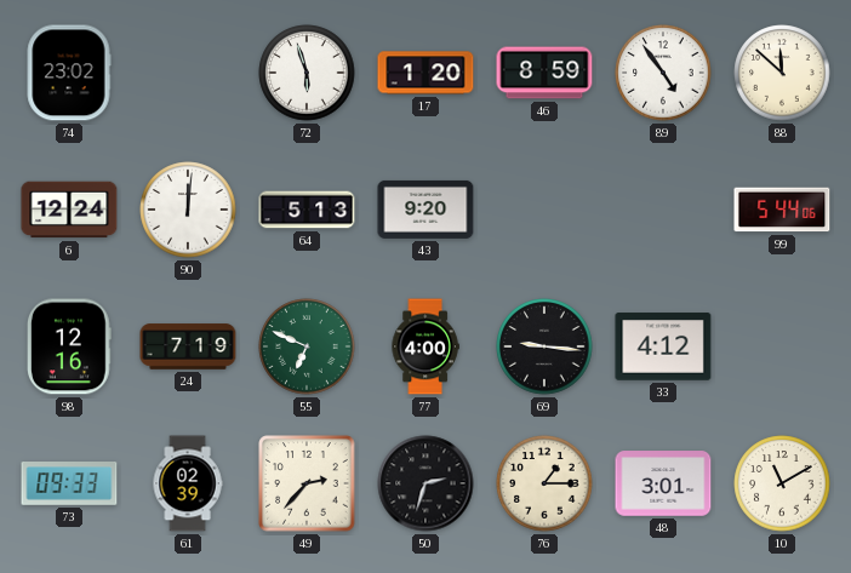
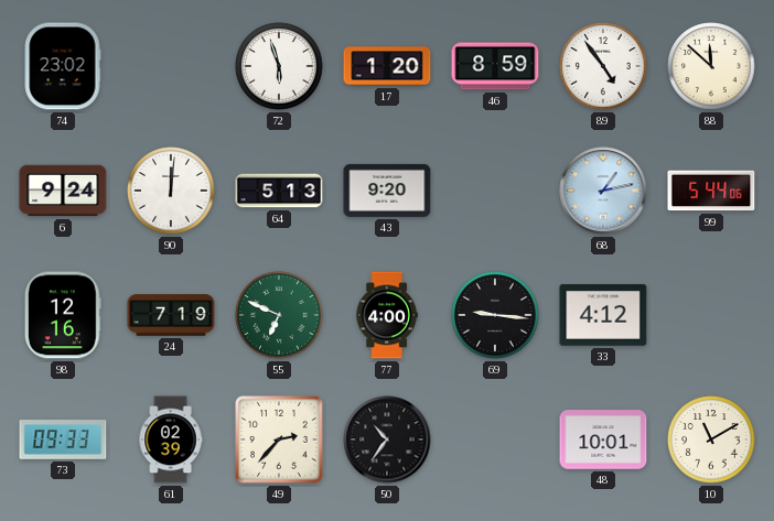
6: 12:24 -> 9:24
68: none -> 1:13
50: 2:33 -> 10:36
76: 1:15 -> none
48: 3:01 -> 10:01
